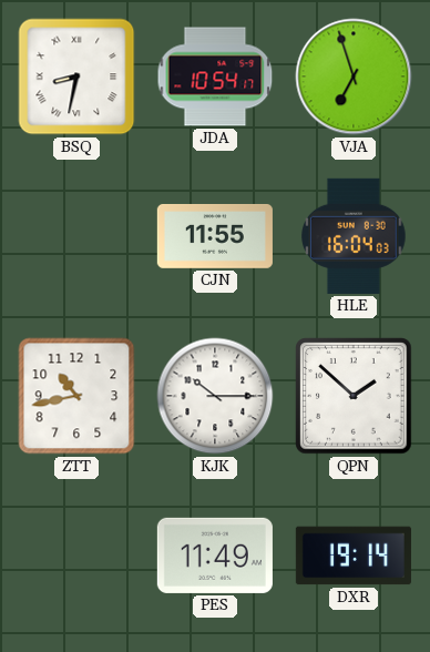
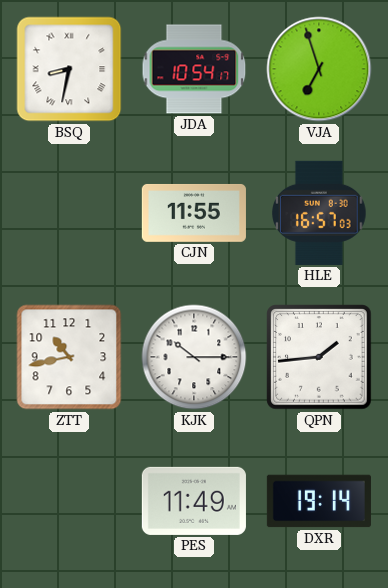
HLE: 16:04 -> 16:57
QPN: 1:52 -> 1:44
